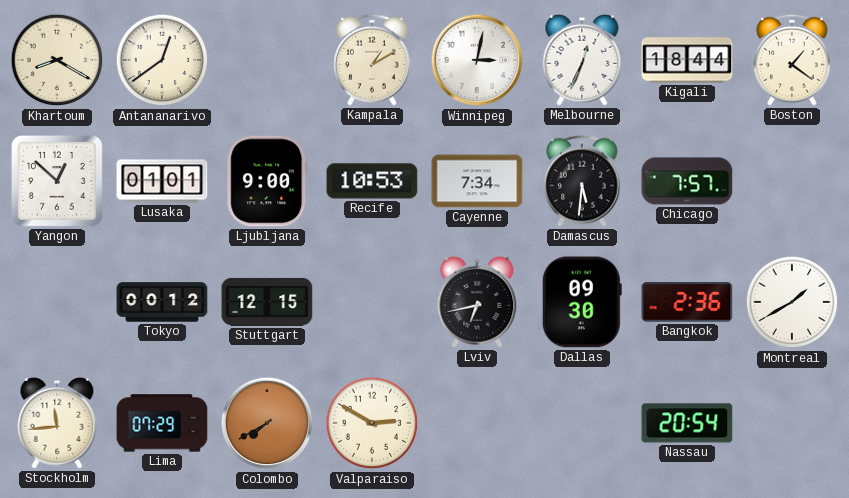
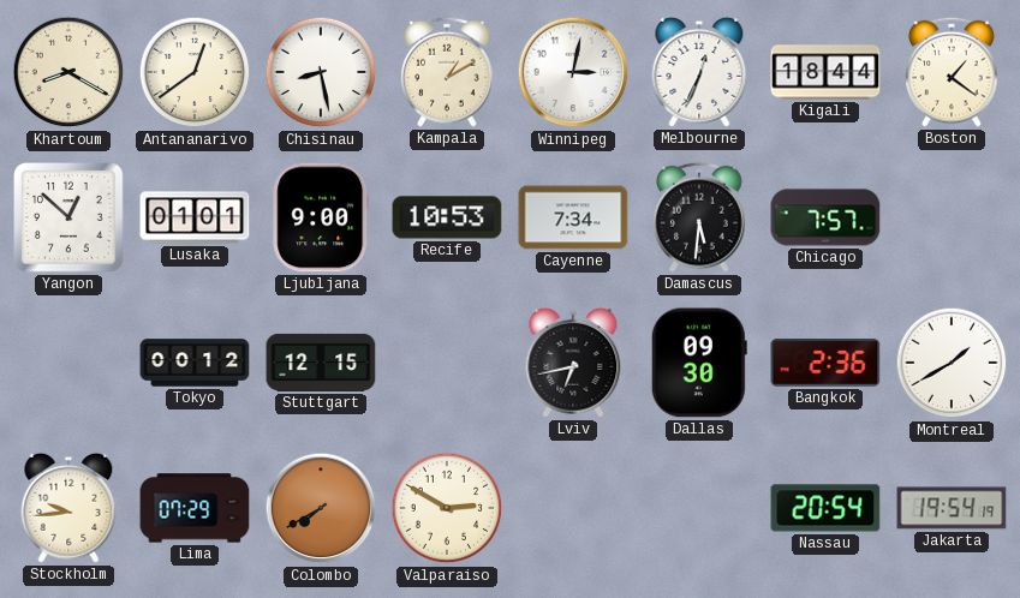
Chisinau: none -> 8:28
Stockholm: 11:44 -> 9:44
Jakarta: none -> 19:54
